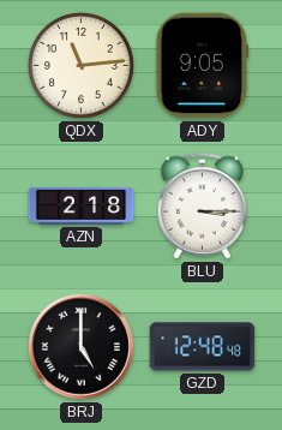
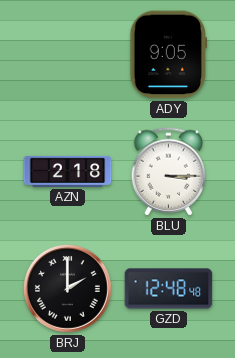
QDX: 11:14 -> none
BRJ: 5:00 -> 2:00
